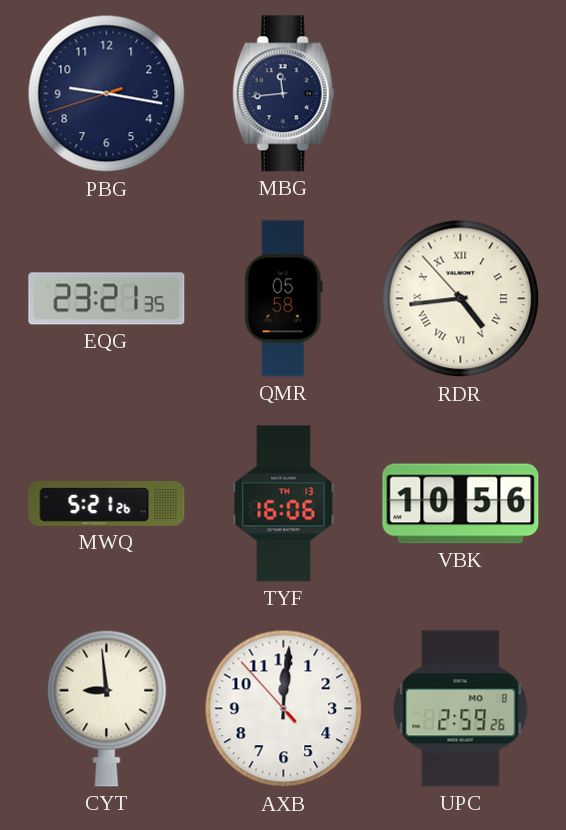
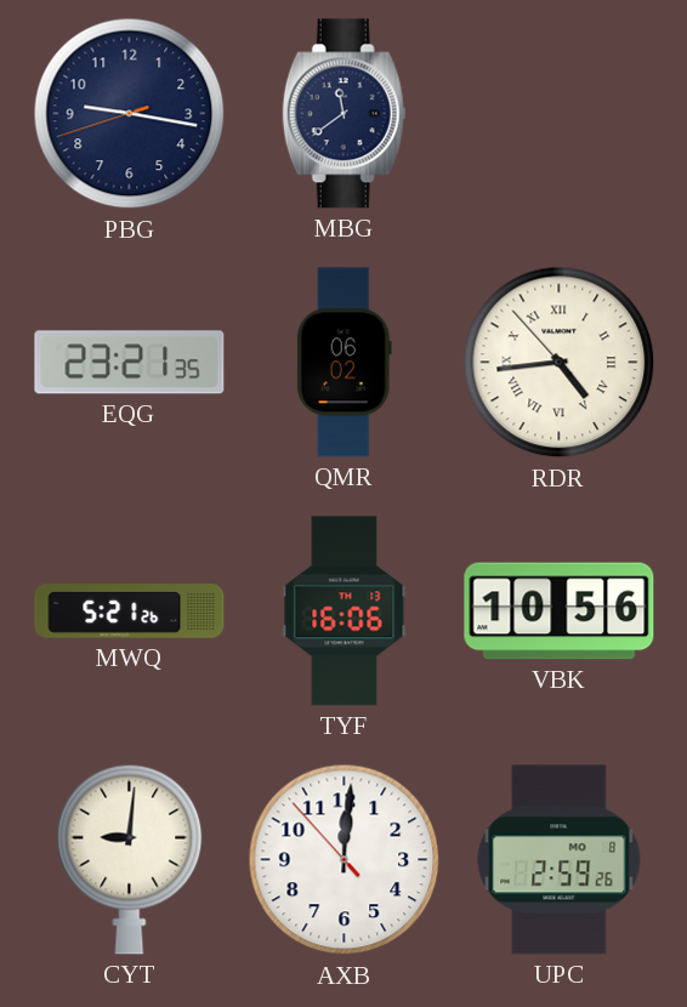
MBG: 11:44 -> 11:39
QMR: 05:58 -> 06:02
CYT: 8:59 -> 9:01
